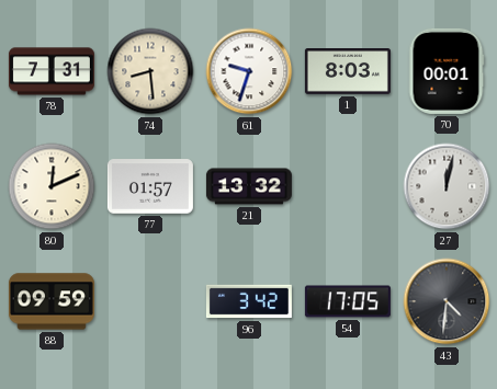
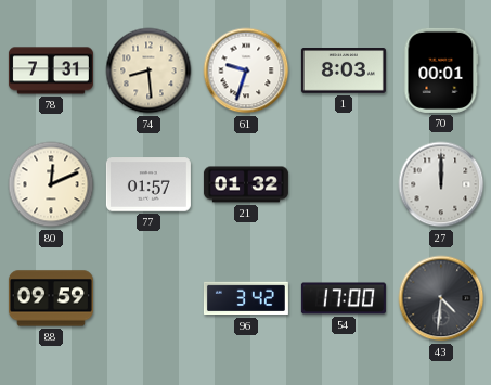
21: 13:32 -> 01:32
27: 12:02 -> 12:00
54: 17:05 -> 17:00
